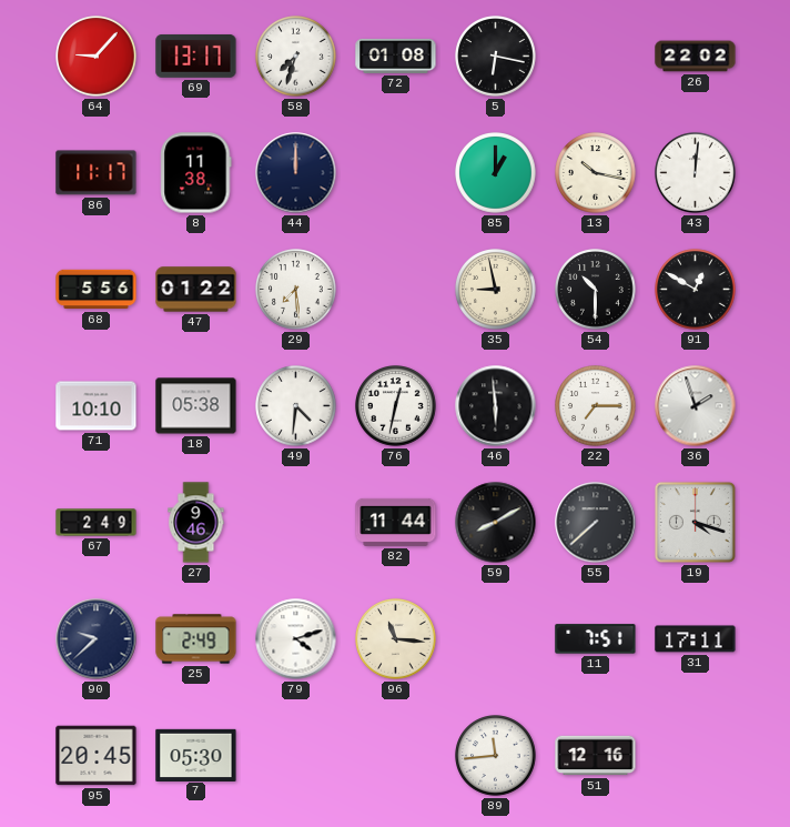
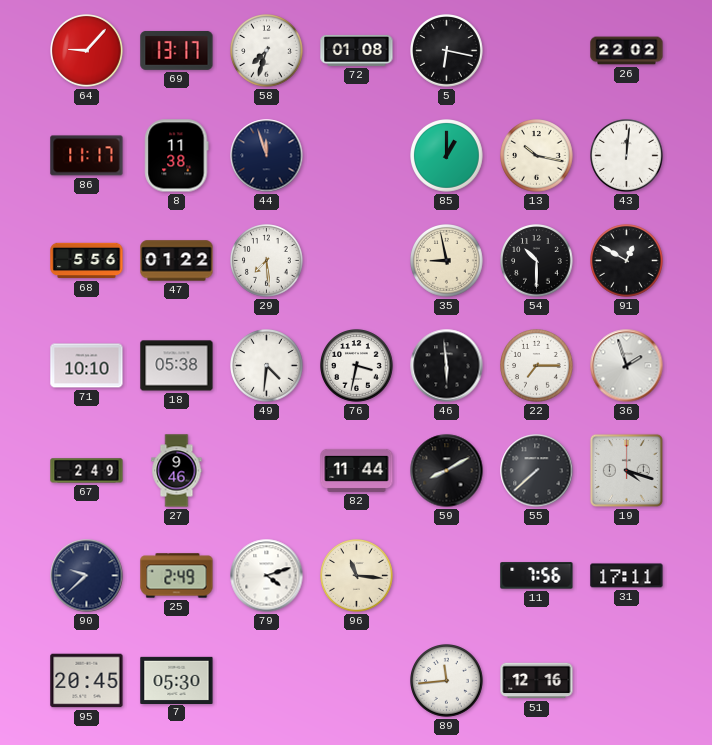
44: 12:00 -> 11:57
76: 12:32 -> 3:32
11: 7:51 -> 7:56
